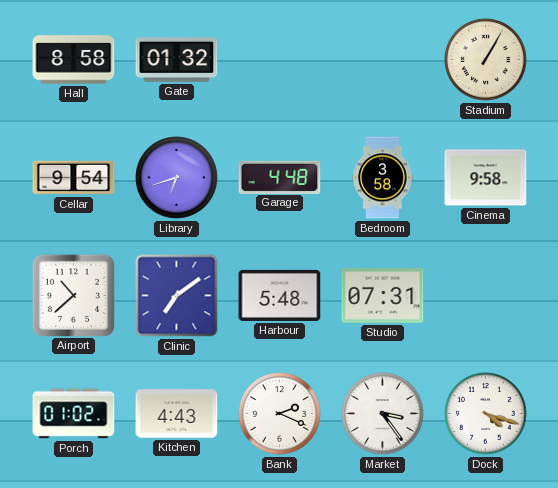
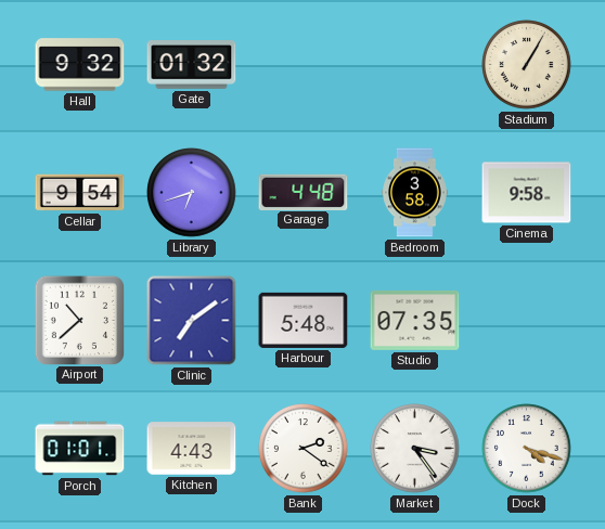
Hall: 8:58 -> 9:32
Studio: 07:31 -> 07:35
Porch: 01:02 -> 01:01
Bank: 2:19 -> 2:21
